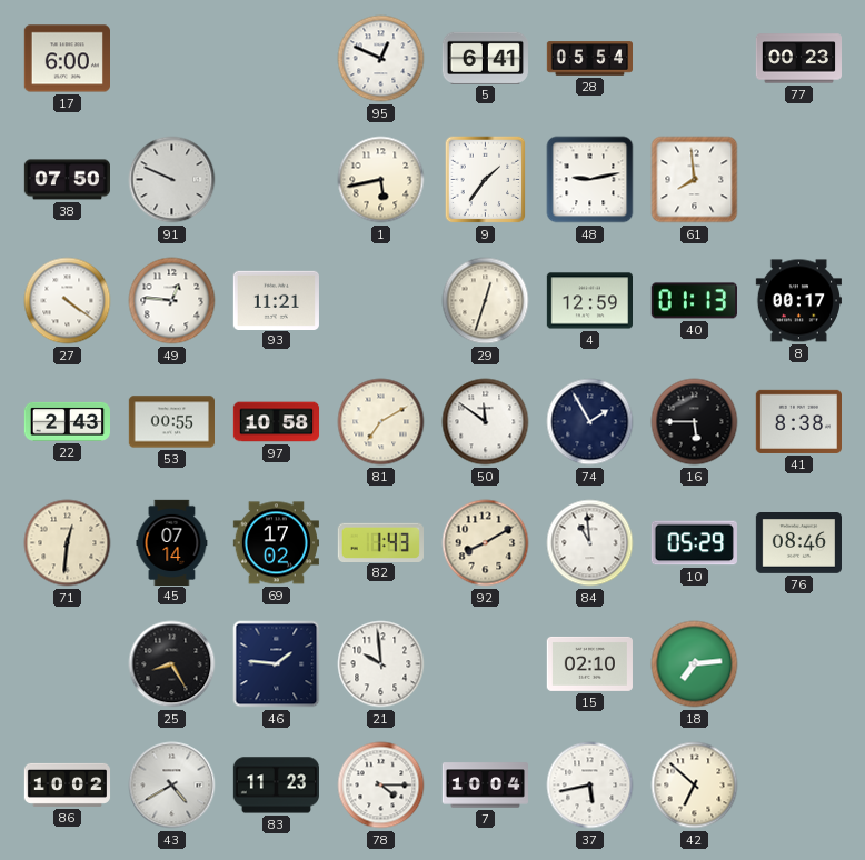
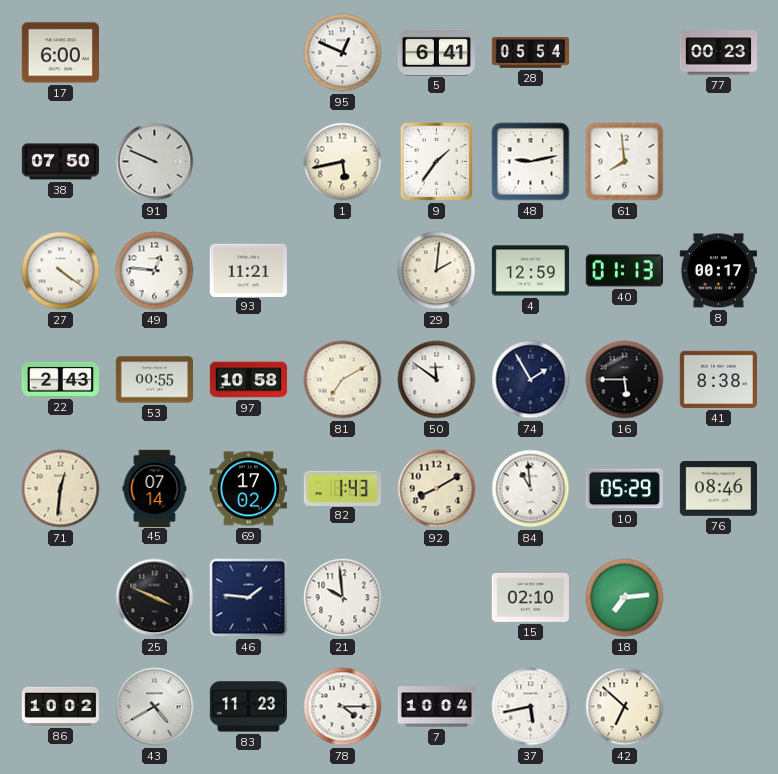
29: 12:33 -> 2:01
25: 8:25 -> 3:49
